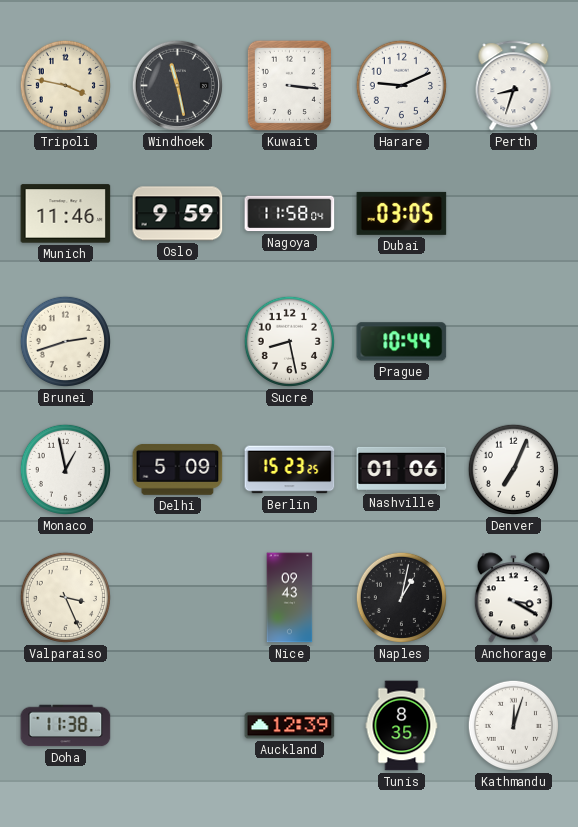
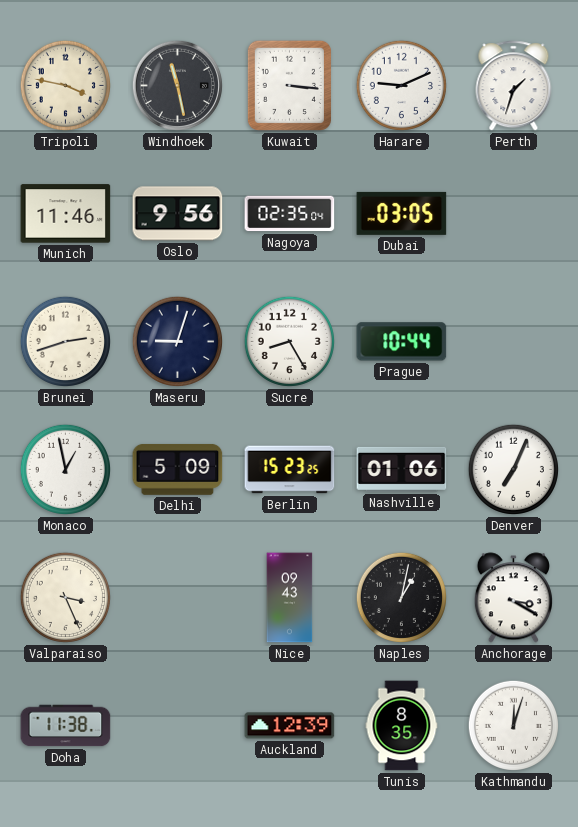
Perth: 8:33 -> 1:33
Oslo: 9:59 -> 9:56
Nagoya: 11:58 -> 02:35
Maseru: none -> 9:03
Sucre: 8:28 -> 8:25
